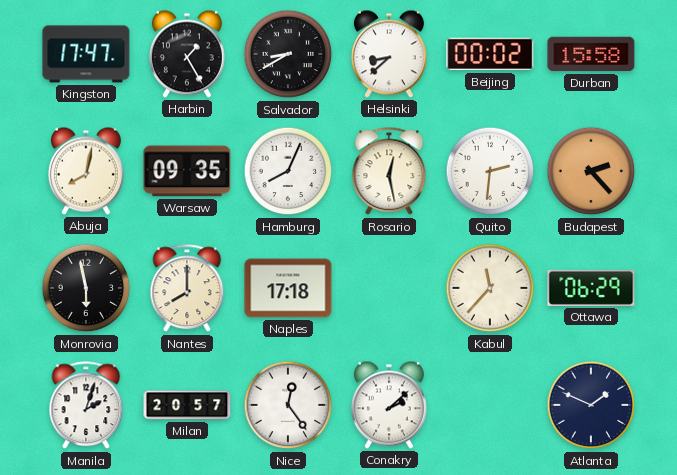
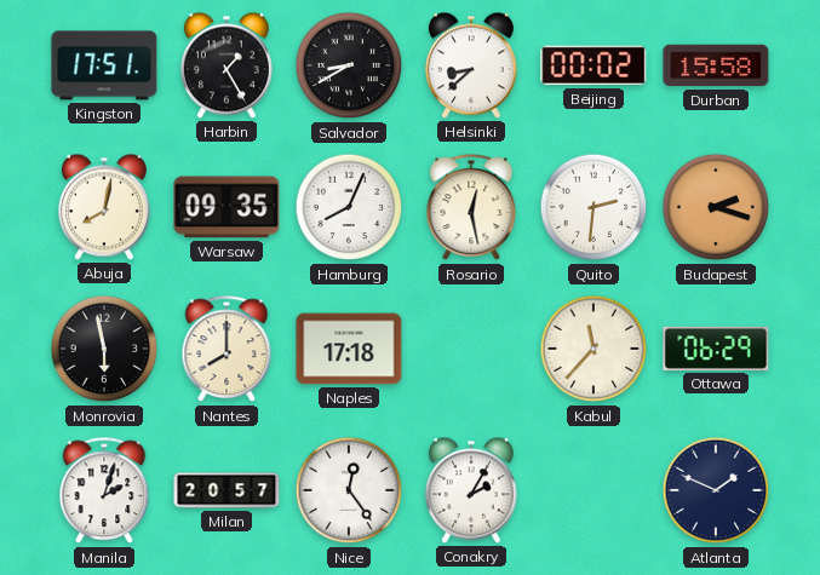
Kingston: 17:47 -> 17:51
Budapest: 2:23 -> 2:18
Conakry: 2:08 -> 2:05
